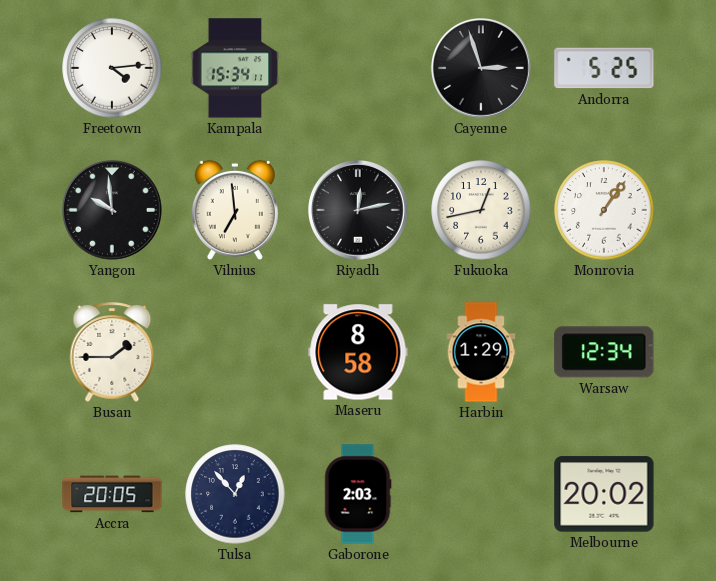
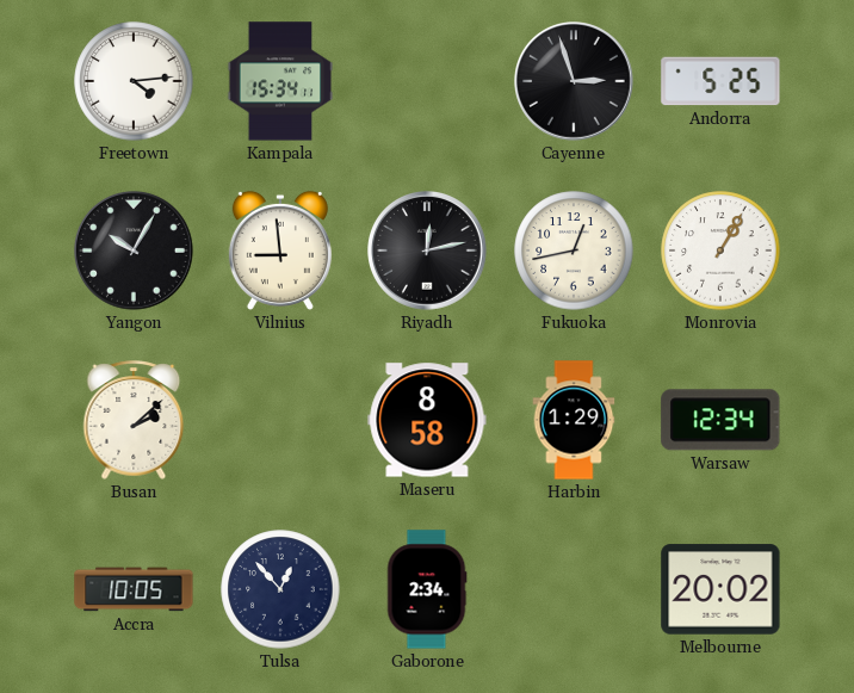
Yangon: 9:59 -> 10:05
Vilnius: 6:59 -> 8:59
Monrovia: 1:06 -> 1:05
Busan: 1:45 -> 2:08
Accra: 20:05 -> 10:05
Gaborone: 2:03 -> 2:34
